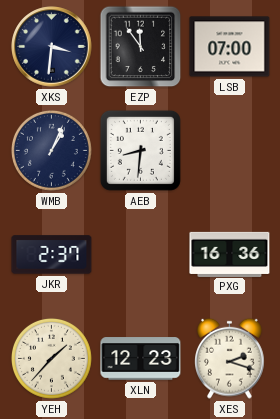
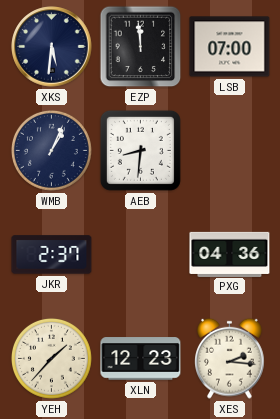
XKS: 3:31 -> 5:31
EZP: 11:54 -> 11:59
PXG: 16:36 -> 04:36
XES: 2:18 -> 2:16
